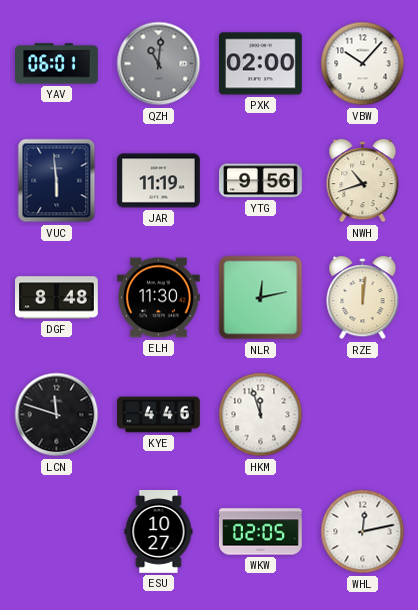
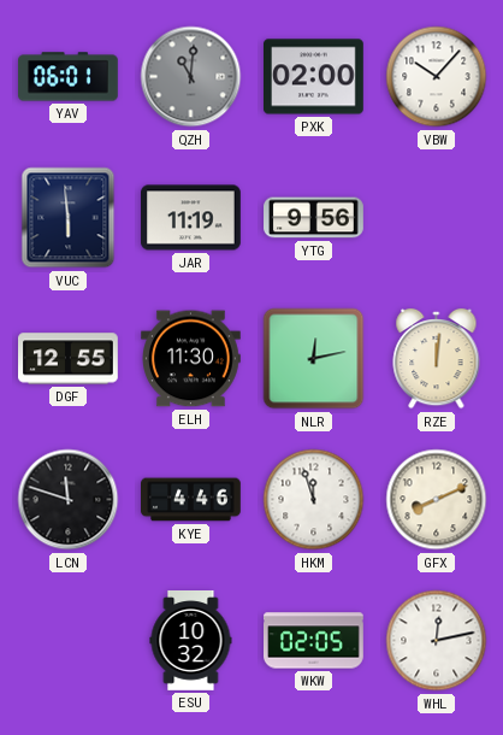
NWH: 10:42 -> none
DGF: 8:48 -> 12:55
GFX: none -> 8:11
ESU: 10:27 -> 10:32
